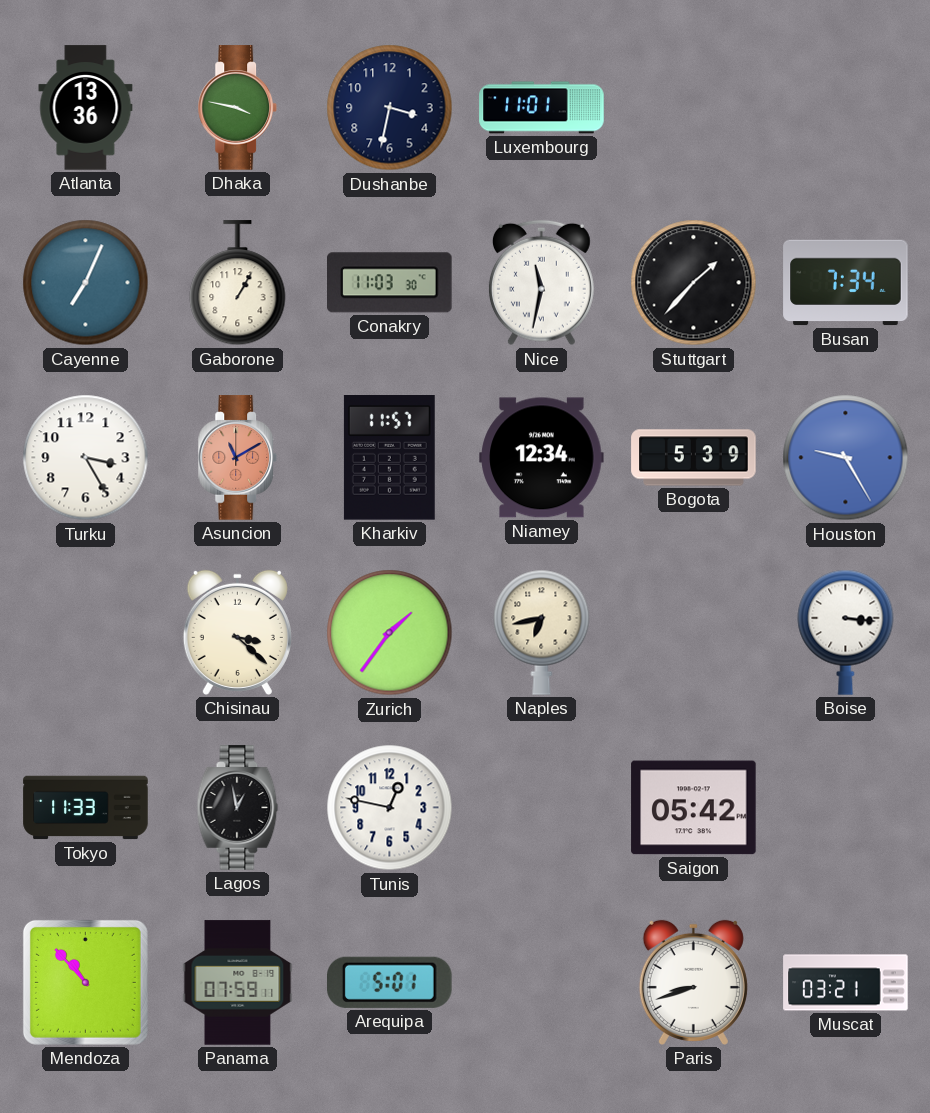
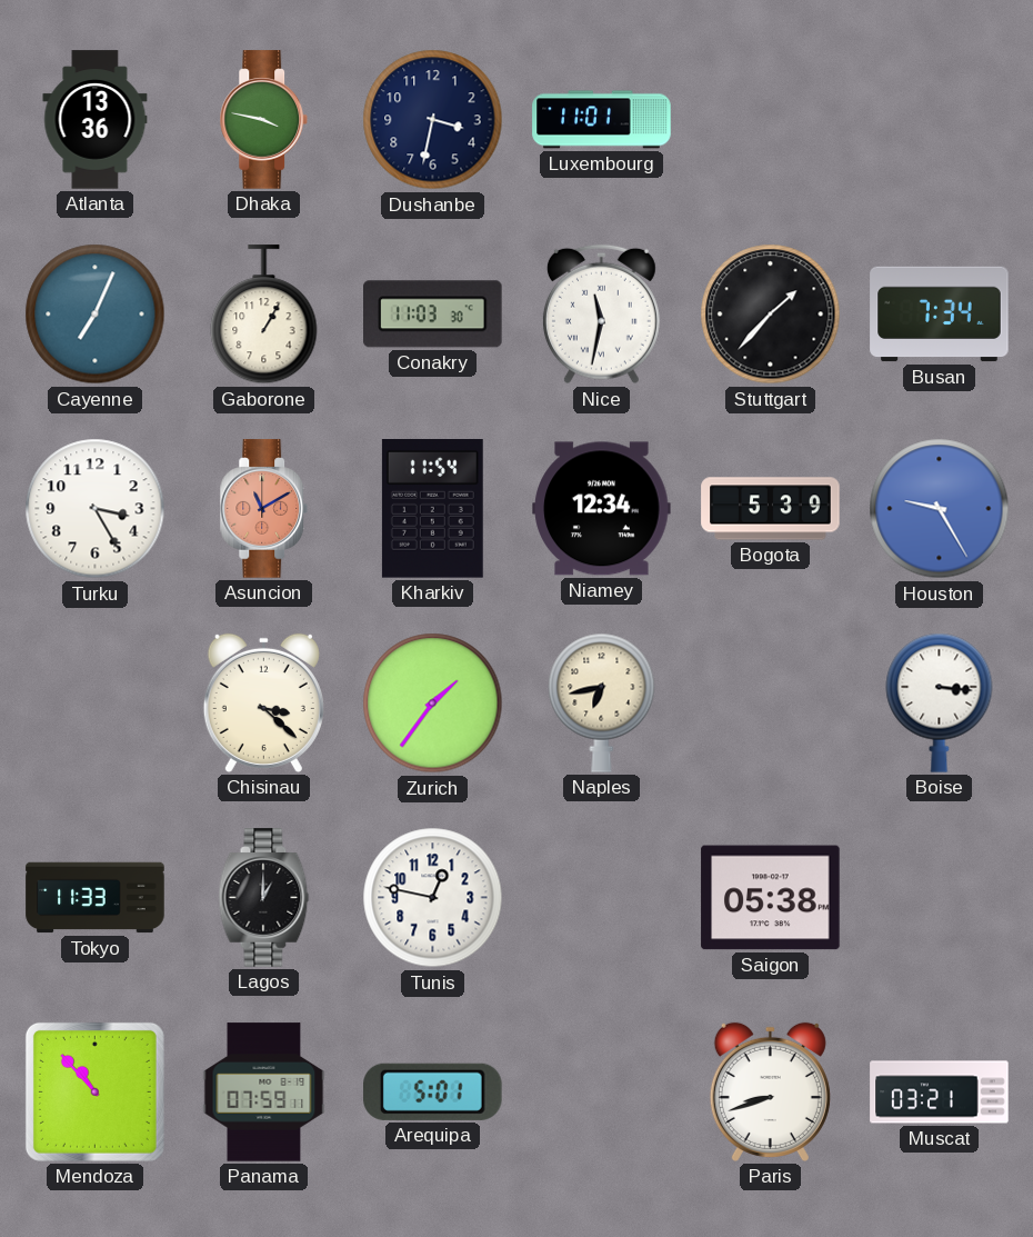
Kharkiv: 11:57 -> 11:54
Lagos: 12:58 -> 1:00
Saigon: 05:42 -> 05:38
